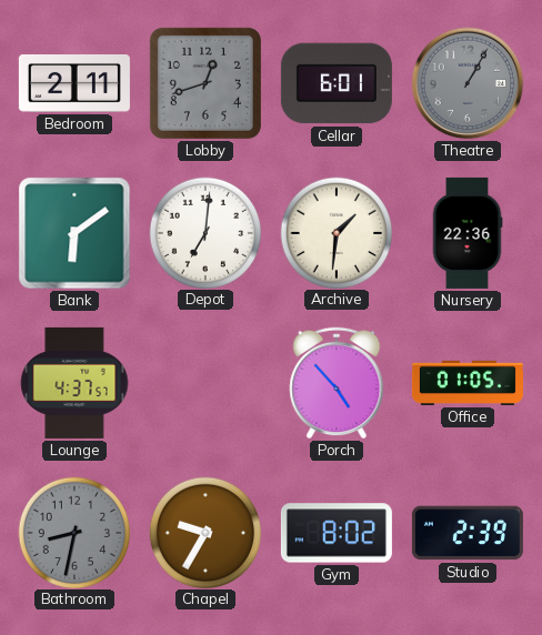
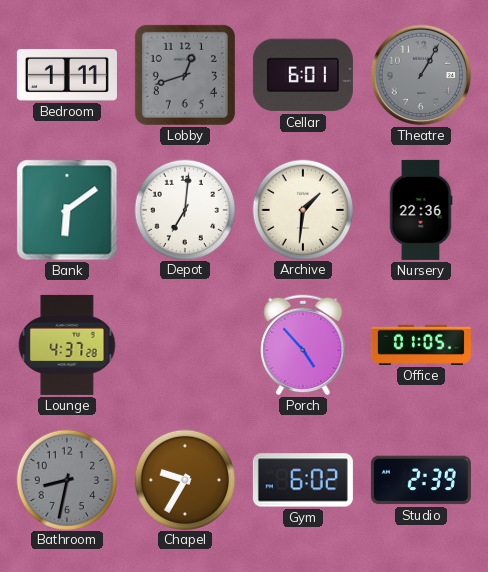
Bedroom: 2:11 -> 1:11
Lounge: 4:37:57 -> 4:37:28
Gym: 8:02 -> 6:02
